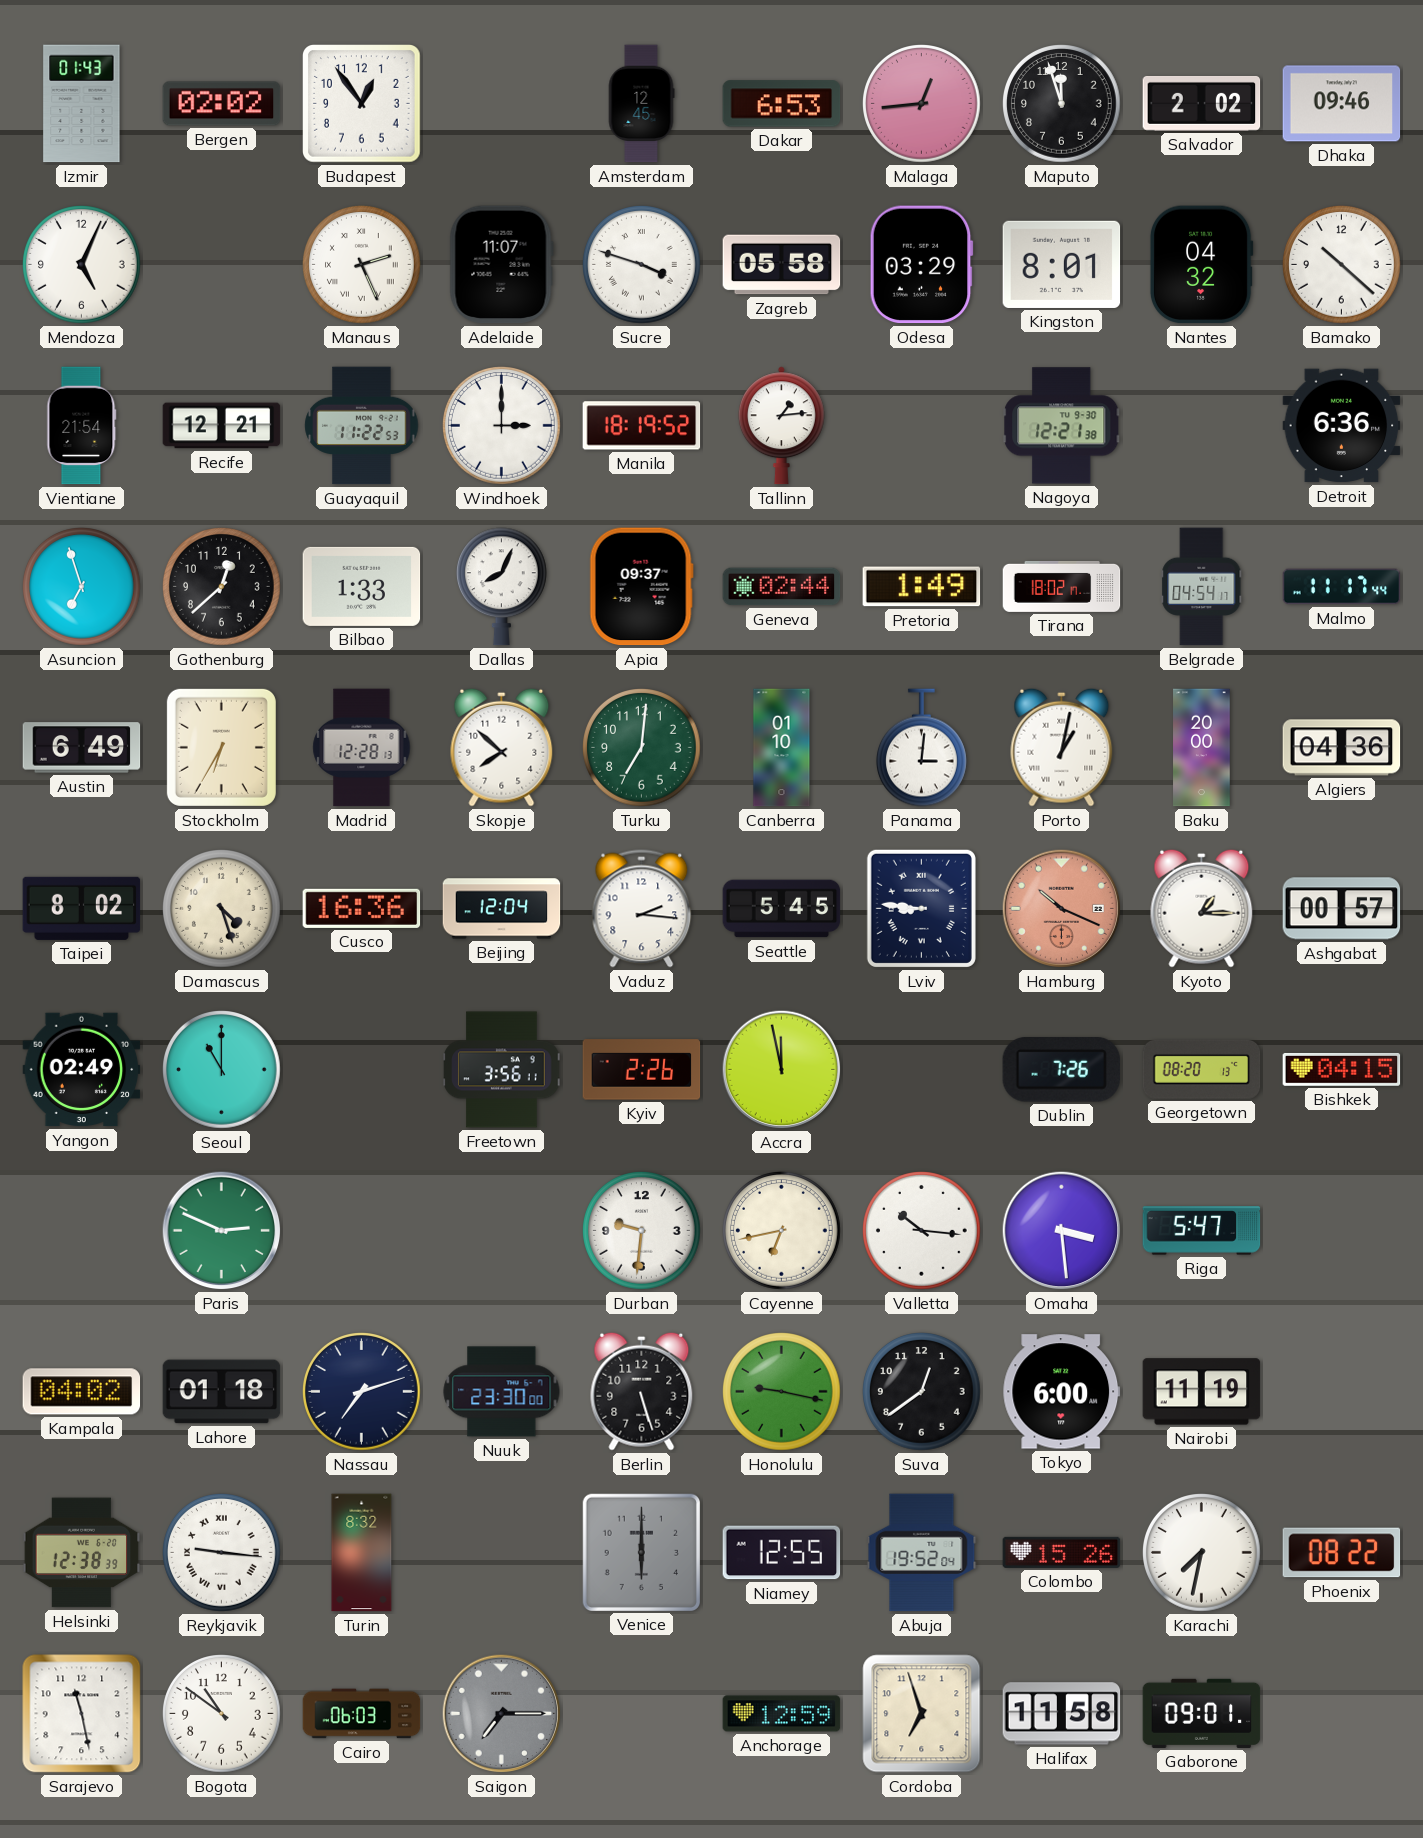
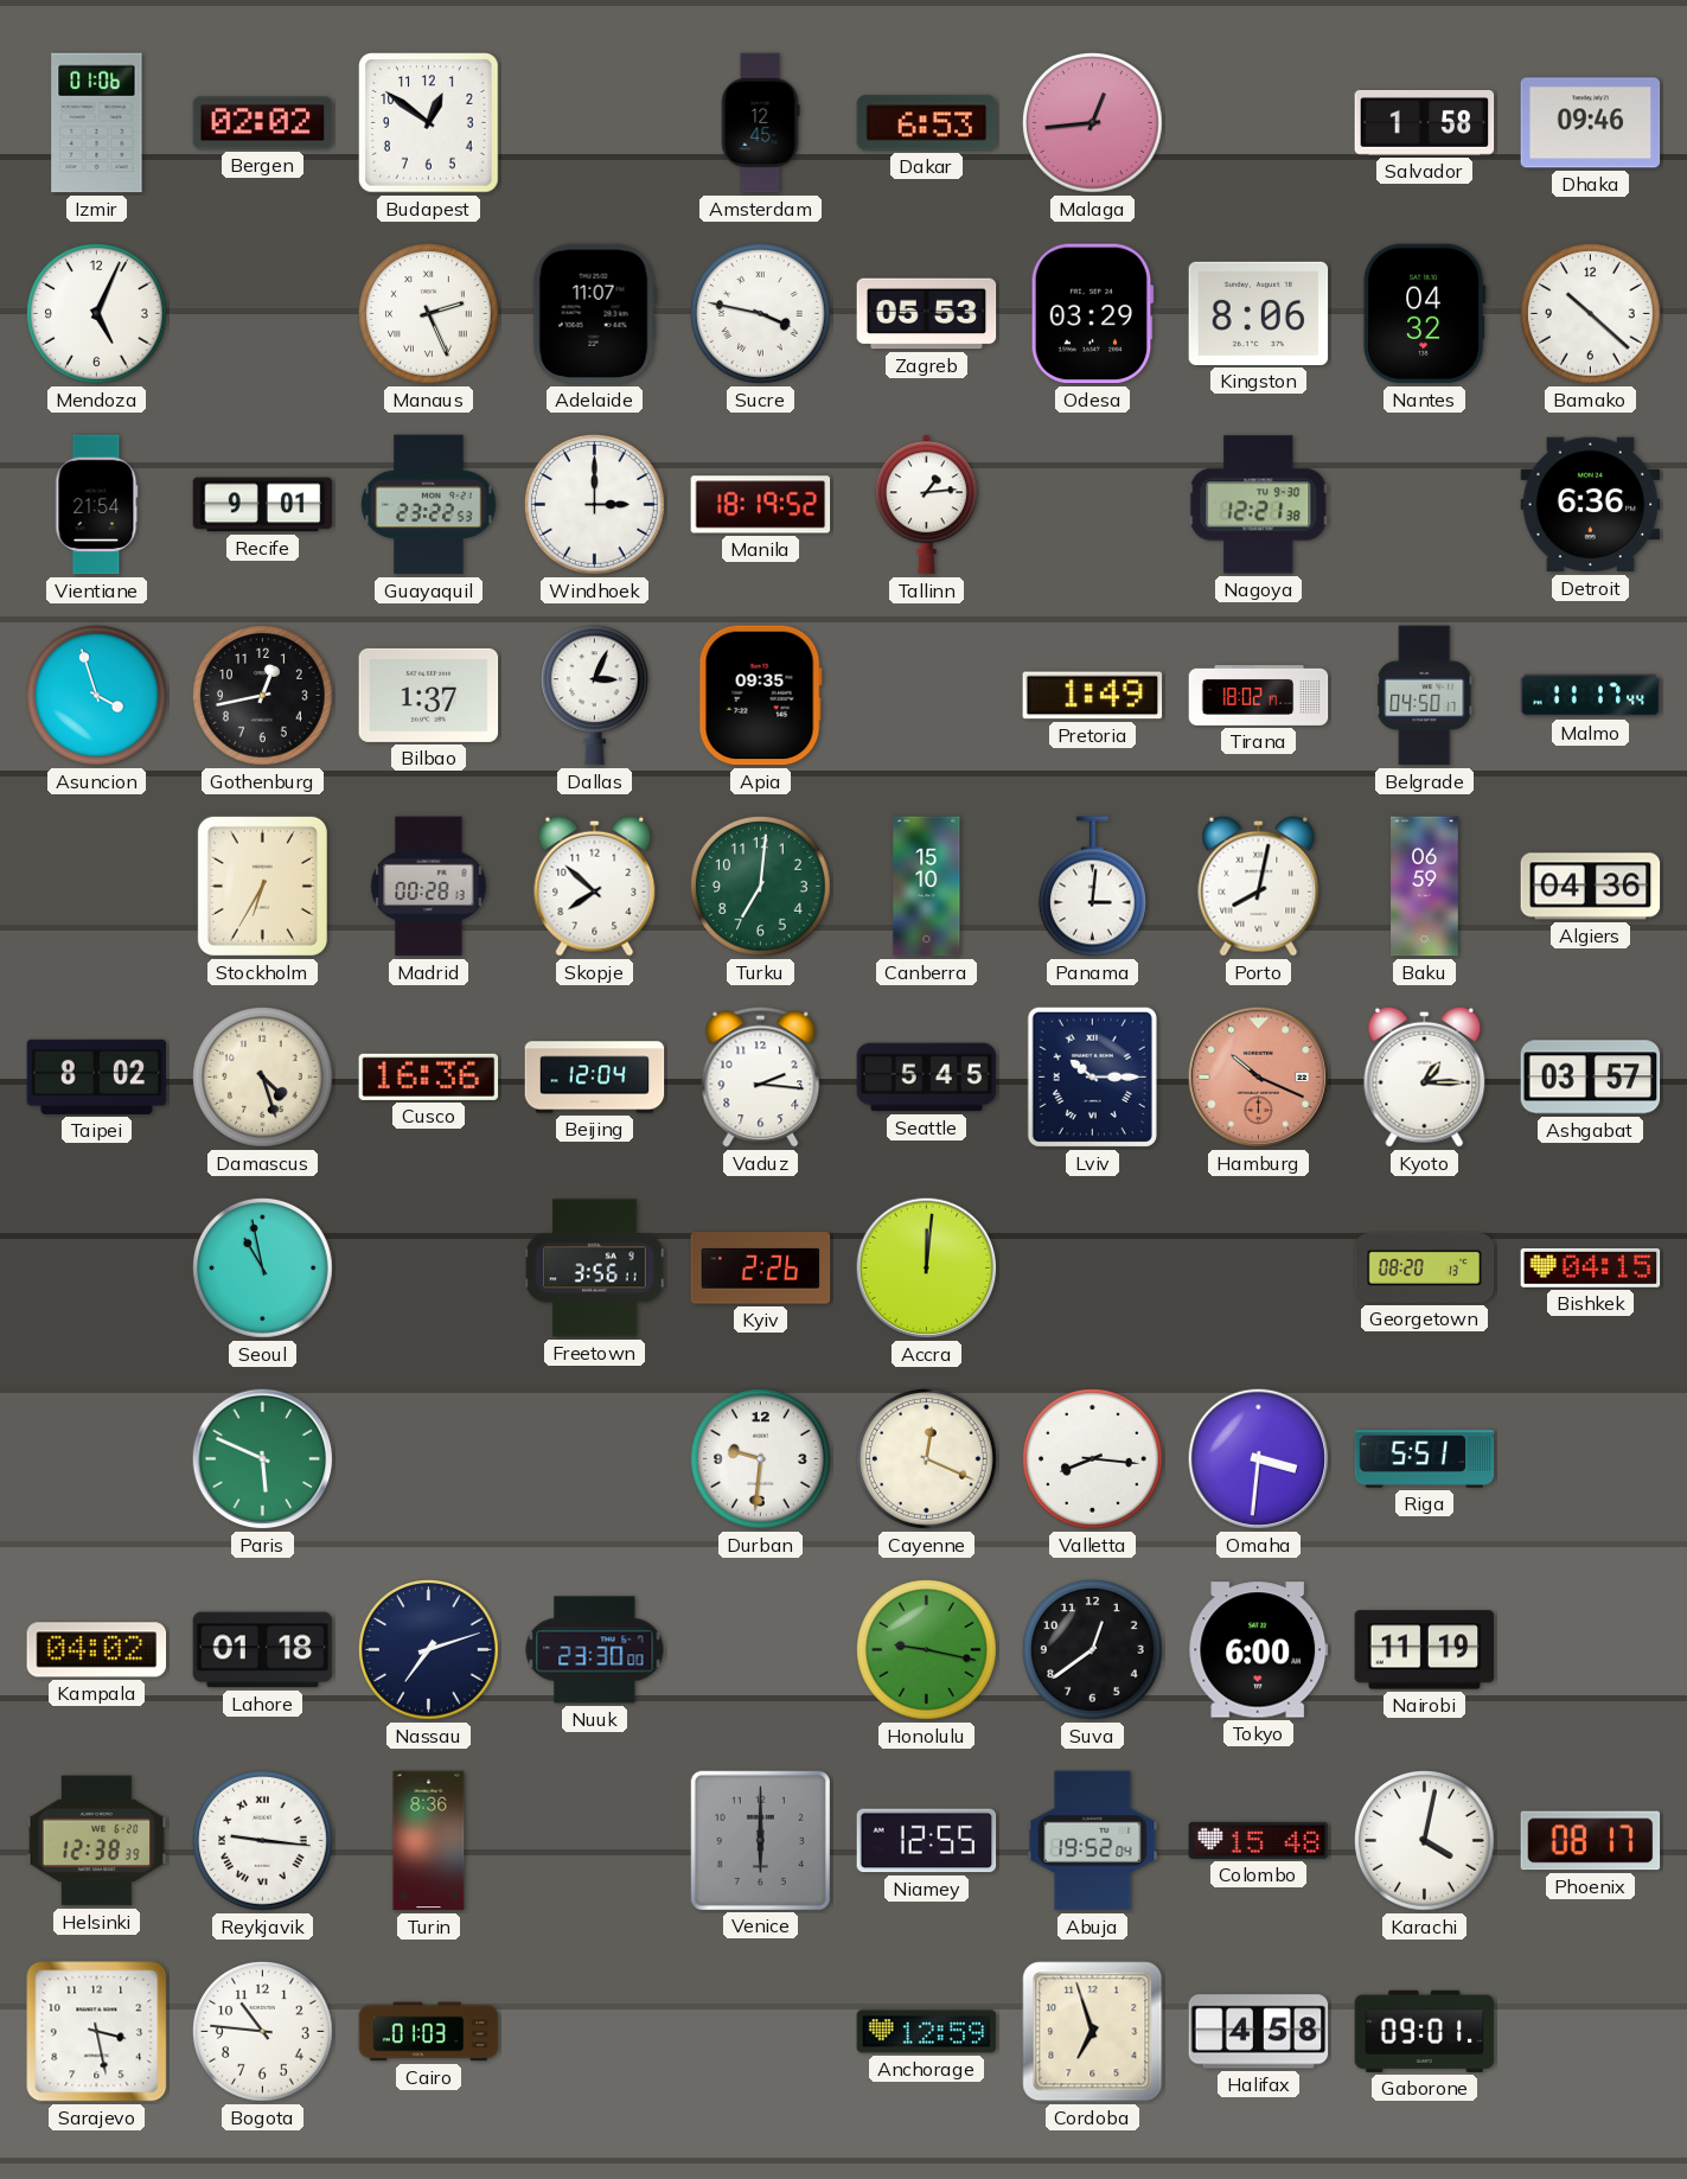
Izmir: 01:43 -> 01:06
Budapest: 12:54 -> 12:51
Maputo: 11:57 -> none
Salvador: 2:02 -> 1:58
Sucre: 3:48 -> 3:47
Zagreb: 05:58 -> 05:53
Kingston: 8:01 -> 8:06
Recife: 12:21 -> 9:01
Guayaquil: 11:22 -> 23:22
Asuncion: 6:57 -> 3:57
Gothenburg: 12:38 -> 12:43
Bilbao: 1:33 -> 1:37
Dallas: 8:04 -> 3:04
Apia: 09:37 -> 09:35
Geneva: 02:44 -> none
Belgrade: 04:54 -> 04:50
Austin: 6:49 -> none
Madrid: 12:28 -> 00:28
Canberra: 01:10 -> 15:10
Porto: 1:02 -> 8:02
Baku: 20:00 -> 06:59
Lviv: 8:46 -> 10:15
Ashgabat: 00:57 -> 03:57
Yangon: 02:49 -> none
Seoul: 11:00 -> 10:58
Accra: 11:58 -> 12:01
Dublin: 7:26 -> none
Paris: 2:49 -> 5:49
Cayenne: 6:43 -> 12:19
Valletta: 10:16 -> 8:16
Omaha: 3:29 -> 3:31
Riga: 5:47 -> 5:51
Berlin: 5:27 -> none
Turin: 8:32 -> 8:36
Colombo: 15:26 -> 15:48
Karachi: 7:32 -> 4:02
Phoenix: 08:22 -> 08:17
Sarajevo: 11:28 -> 3:28
Bogota: 10:51 -> 10:46
Cairo: 06:03 -> 01:03
Saigon: 7:15 -> none
Halifax: 11:58 -> 4:58
